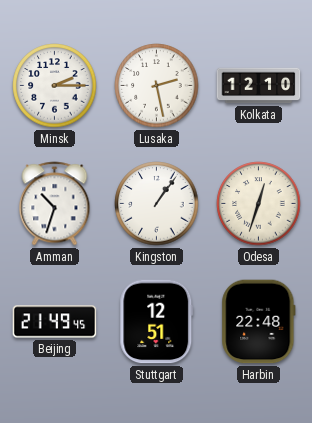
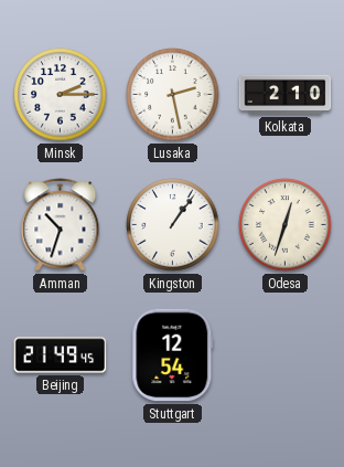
Kolkata: 12:10 -> 2:10
Stuttgart: 12:51 -> 12:54
Harbin: 22:48 -> none
